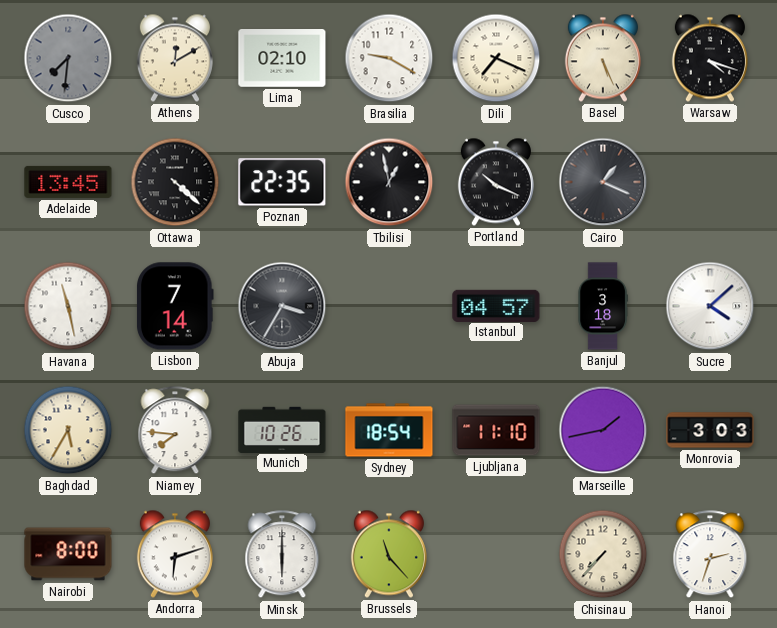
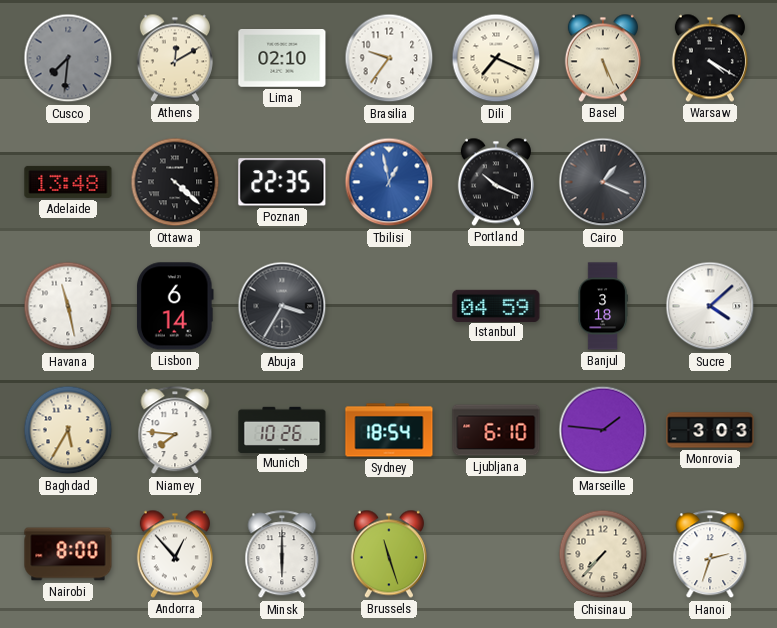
Brasilia: 9:20 -> 9:36
Warsaw: 4:18 -> 4:20
Adelaide: 13:45 -> 13:48
Tbilisi dial: black -> blue
Lisbon: 7:14 -> 6:14
Istanbul: 04:57 -> 04:59
Ljubljana: 11:10 -> 6:10
Marseille: 1:43 -> 1:46
Andorra: 6:12 -> 12:53
Brussels: 11:23 -> 11:27
